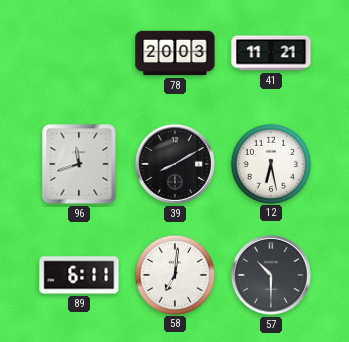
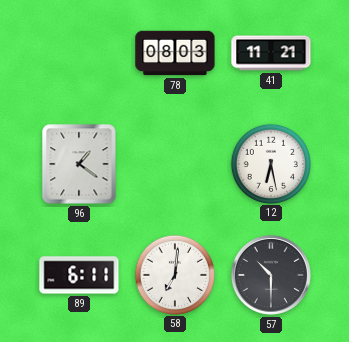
78: 20:03 -> 08:03
96: 11:42 -> 1:21
39: 8:10 -> none
